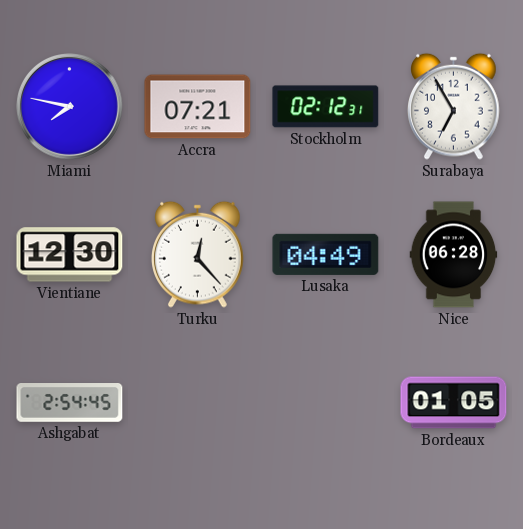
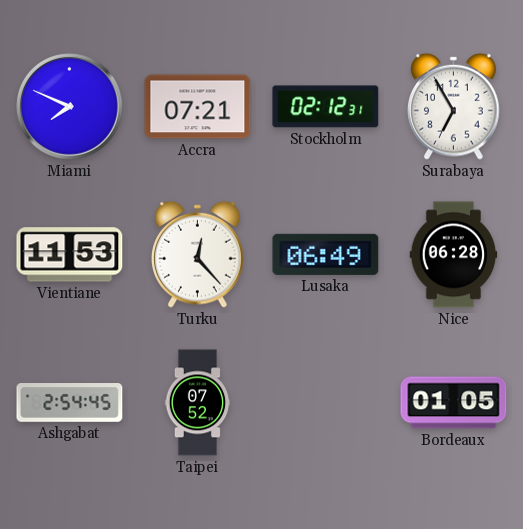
Miami: 7:47 -> 7:49
Vientiane: 12:30 -> 11:53
Lusaka: 04:49 -> 06:49
Taipei: none -> 07:52
